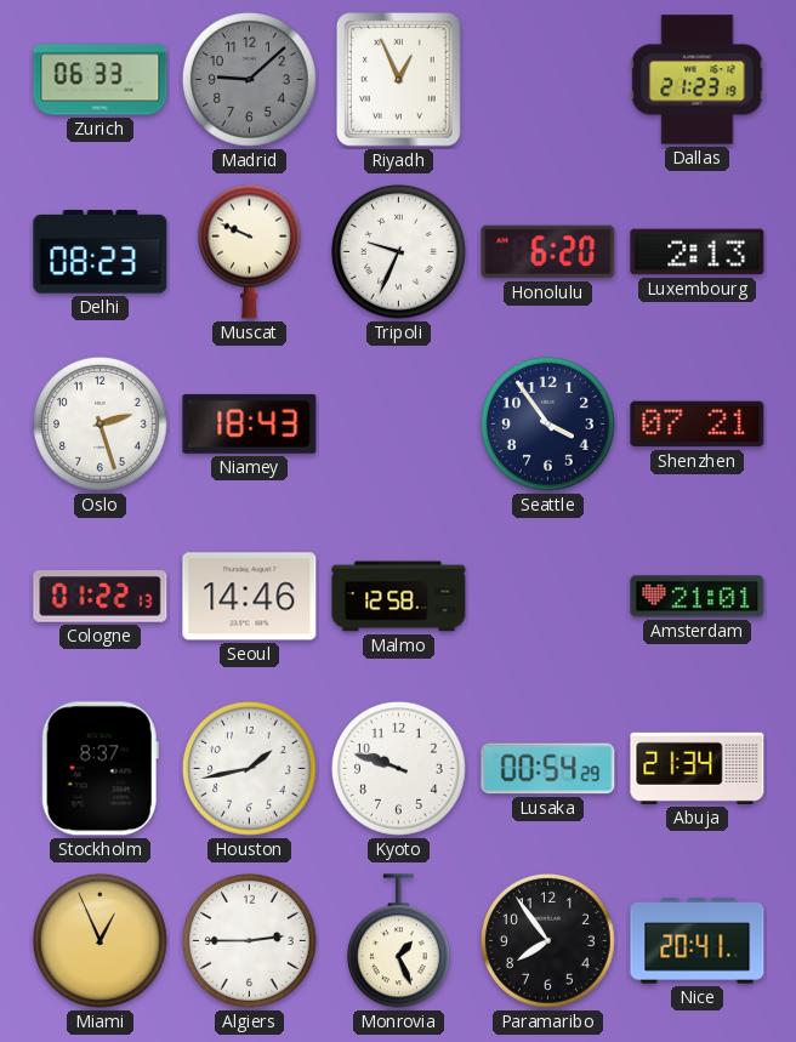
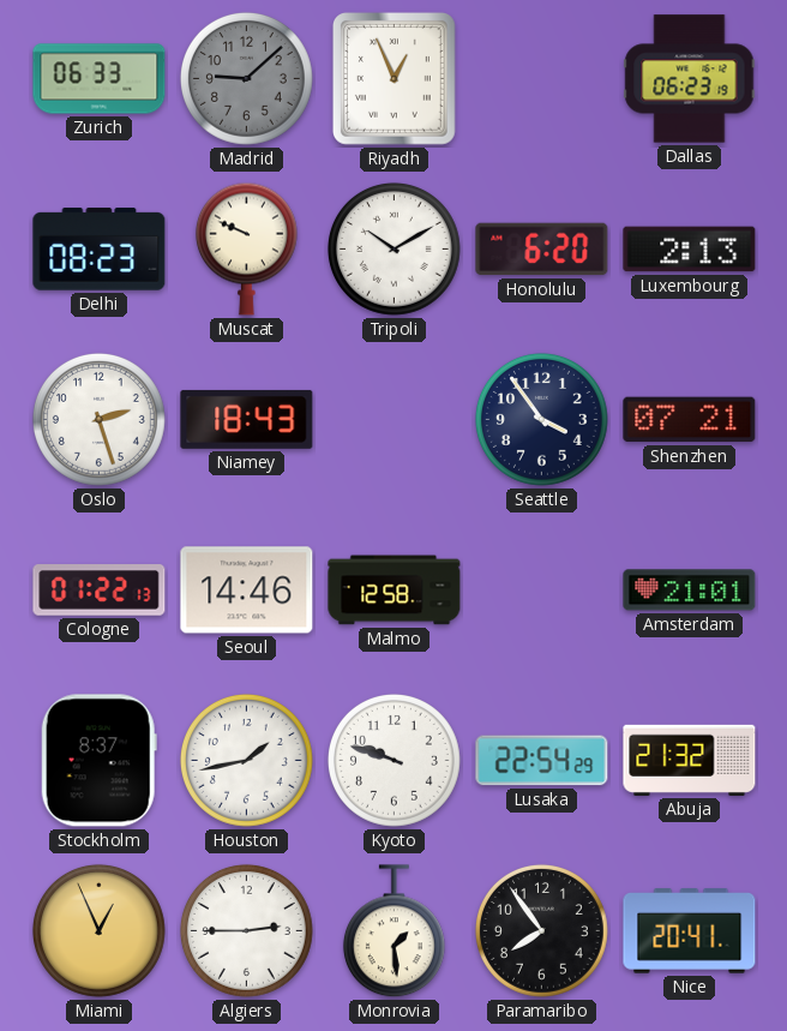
Dallas: 21:23 -> 06:23
Tripoli: 9:34 -> 10:10
Lusaka: 00:54 -> 22:54
Abuja: 21:34 -> 21:32
Monrovia: 1:26 -> 1:29
